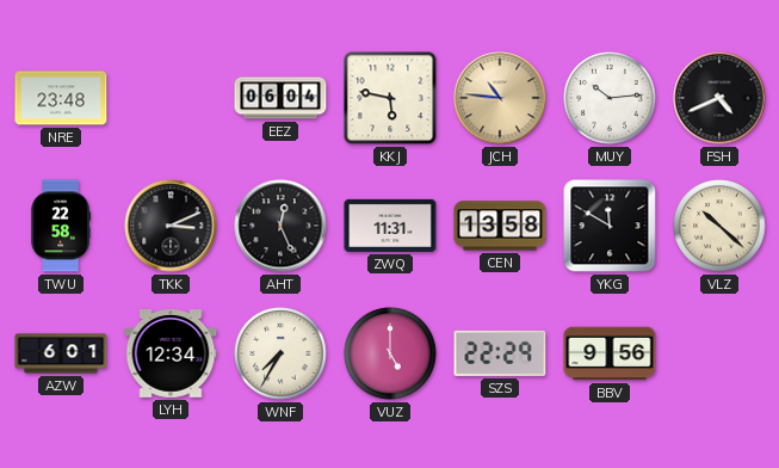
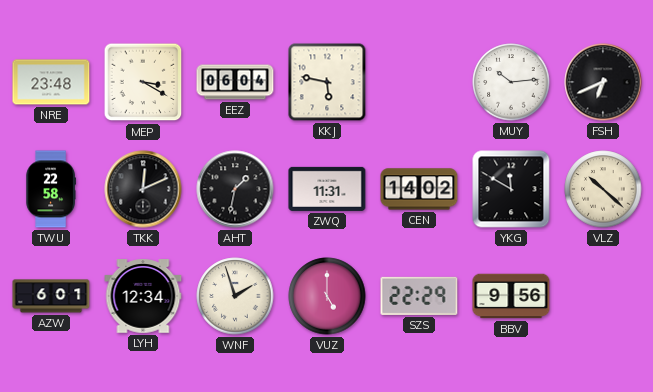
MEP: none -> 3:20
JCH: 10:46 -> none
FSH: 4:41 -> 6:41
TKK: 3:11 -> 12:11
AHT: 12:26 -> 1:32
CEN: 13:58 -> 14:02
WNF: 7:35 -> 1:57
